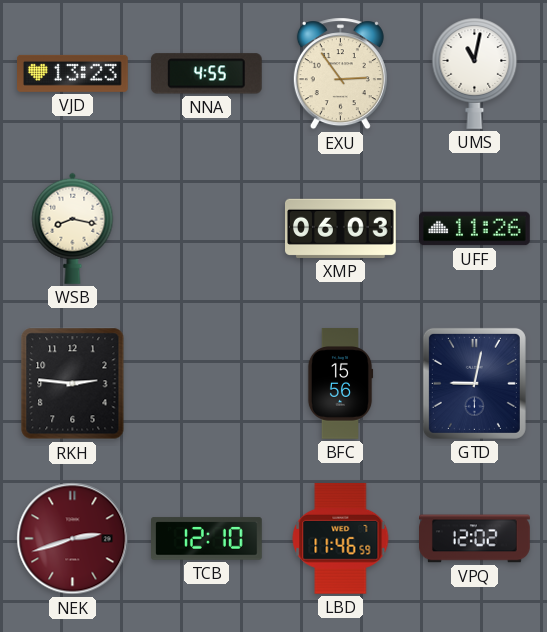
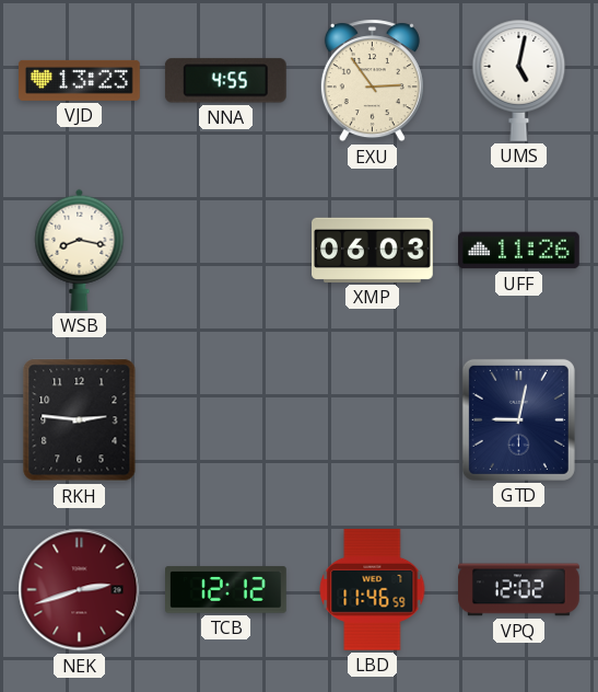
UMS: 11:02 -> 5:02
BFC: 15:56 -> none
TCB: 12:10 -> 12:12
